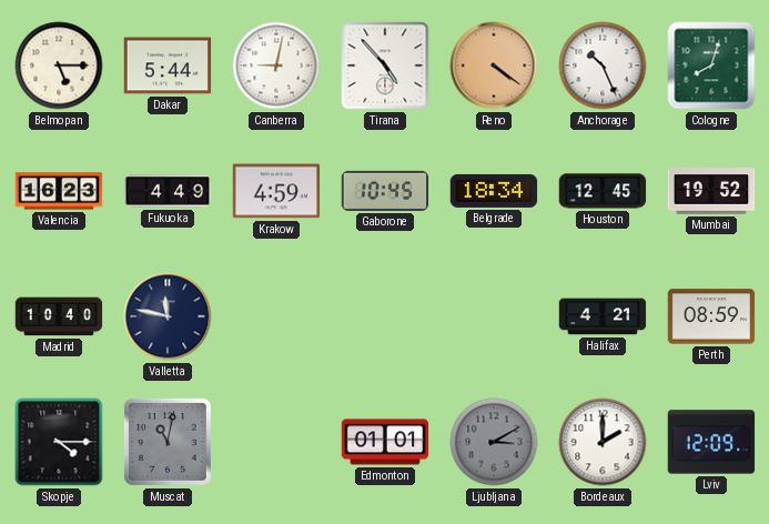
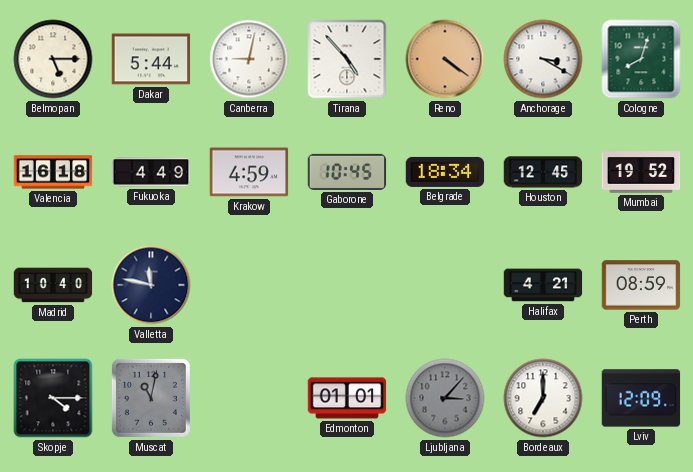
Anchorage: 10:26 -> 3:20
Valencia: 16:23 -> 16:18
Ljubljana: 3:10 -> 3:07
Bordeaux: 2:00 -> 7:00
